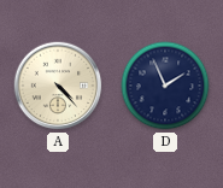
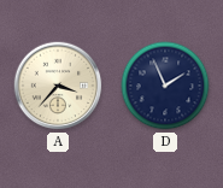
A: 4:23 -> 3:37
